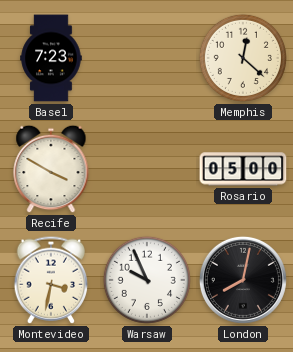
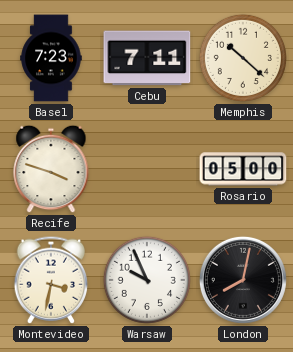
Cebu: none -> 7:11
Memphis: 12:22 -> 10:22
Recife: 3:50 -> 3:48
